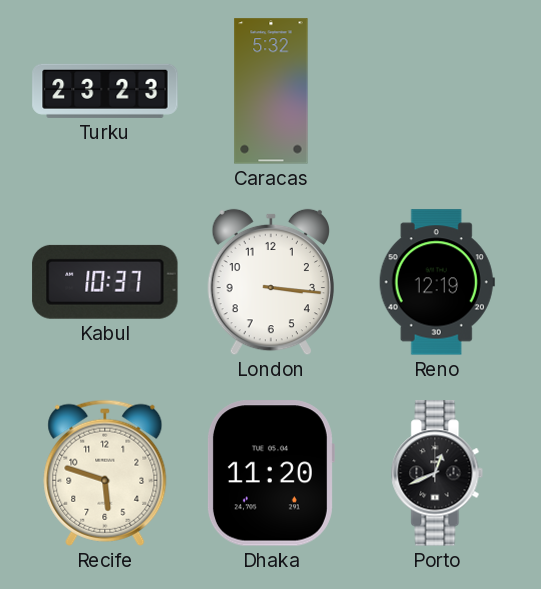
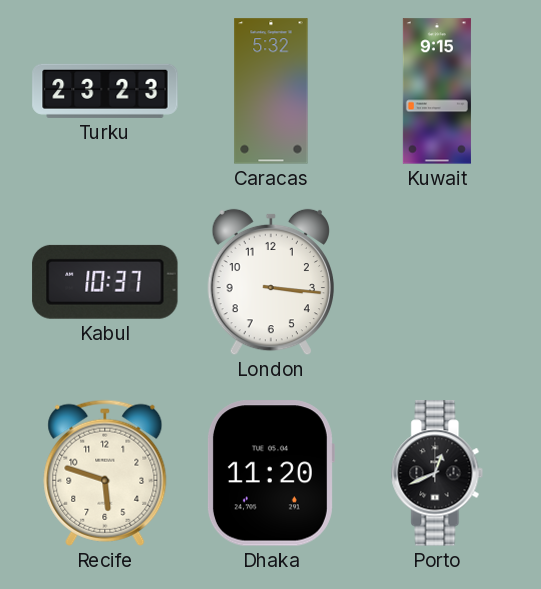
Kuwait: none -> 9:15
Reno: 12:19 -> none
